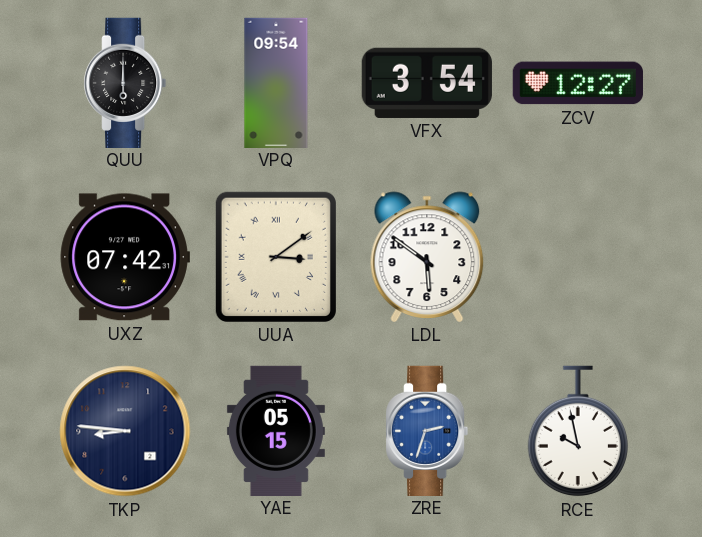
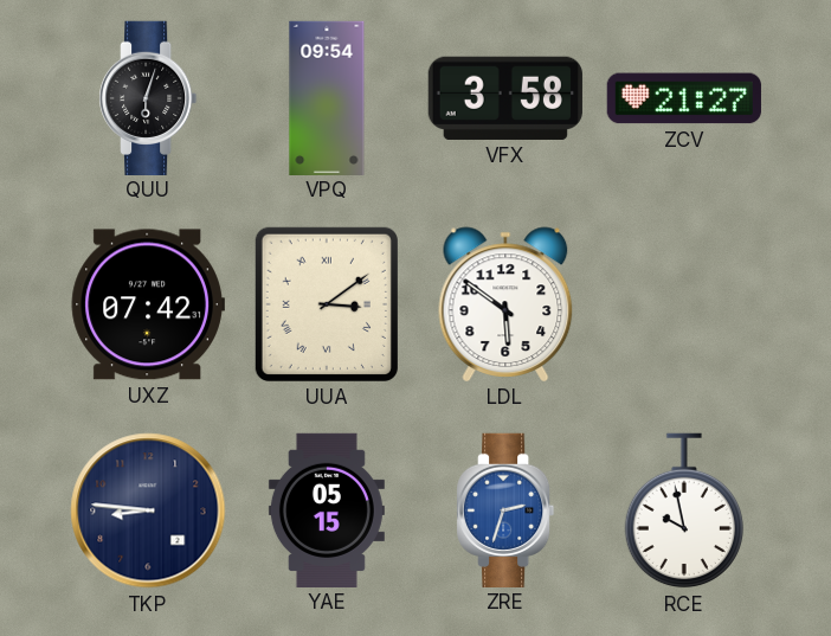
QUU: 6:00 -> 6:03
VFX: 3:54 -> 3:58
ZCV: 12:27 -> 21:27
